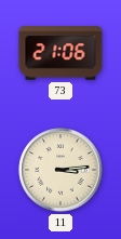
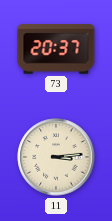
73: 21:06 -> 20:37
